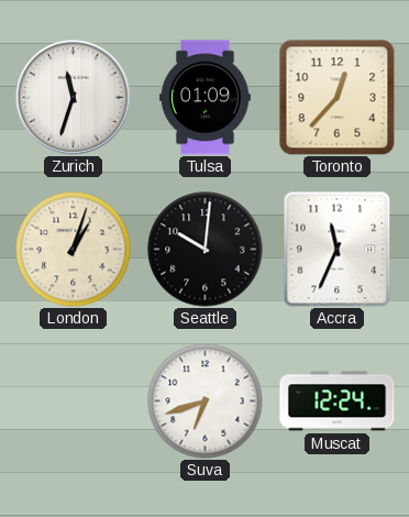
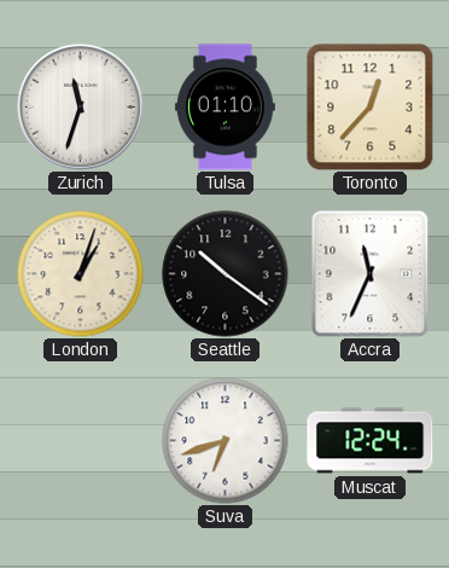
Tulsa: 01:09 -> 01:10
Seattle: 10:01 -> 10:21
